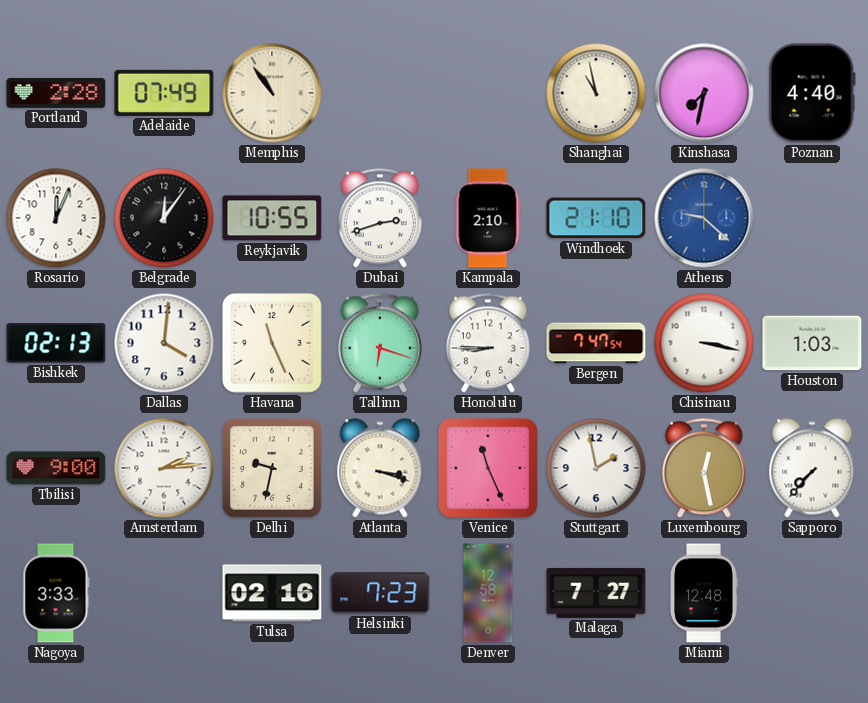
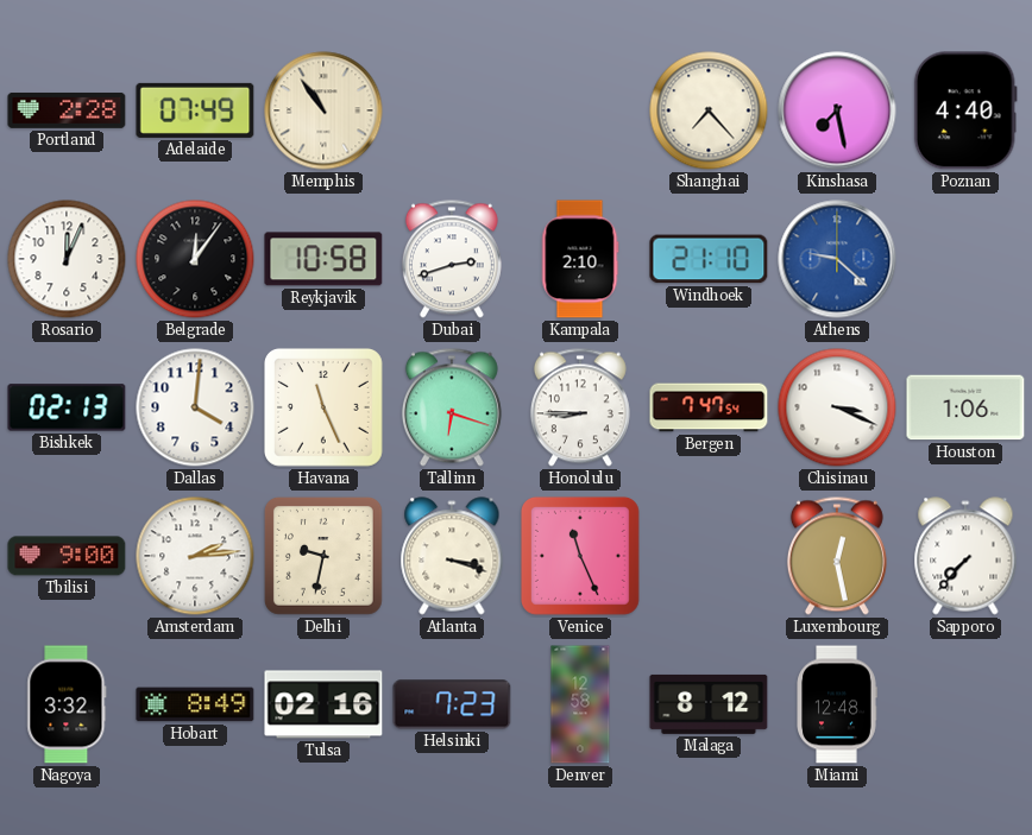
Shanghai: 10:58 -> 7:23
Kinshasa: 7:32 -> 7:28
Reykjavik: 10:55 -> 10:58
Chisinau: 3:17 -> 3:19
Houston: 1:03 -> 1:06
Stuttgart: 1:58 -> none
Nagoya: 3:33 -> 3:32
Hobart: none -> 8:49
Malaga: 7:27 -> 8:12
